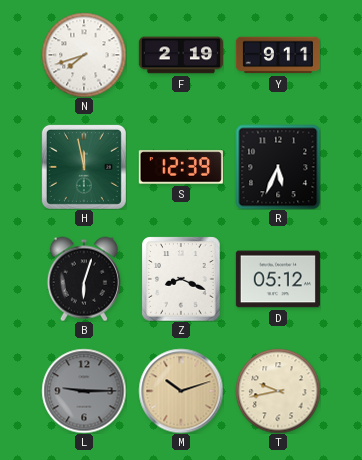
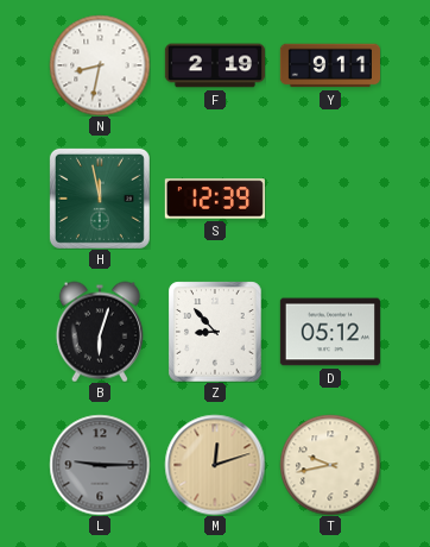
N: 7:42 -> 8:32
R: 5:34 -> none
Z: 8:19 -> 8:53
M: 10:12 -> 12:12
